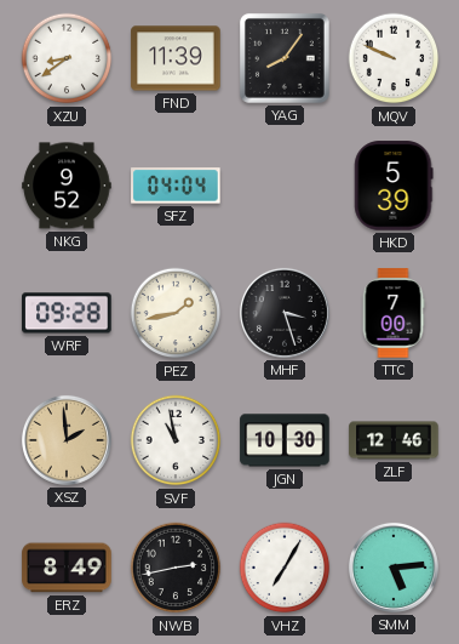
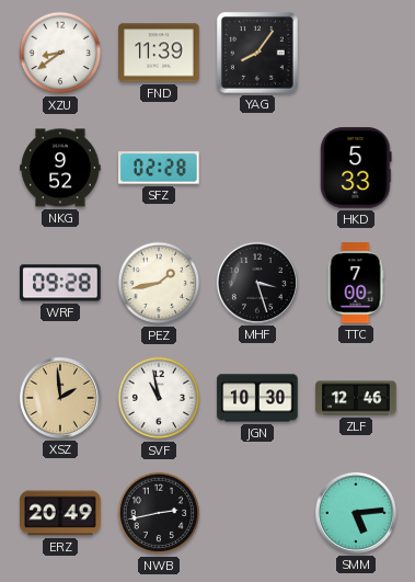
MQV: 9:49 -> none
SFZ: 04:04 -> 02:28
HKD: 5:39 -> 5:33
ERZ: 8:49 -> 20:49
VHZ: 7:05 -> none
